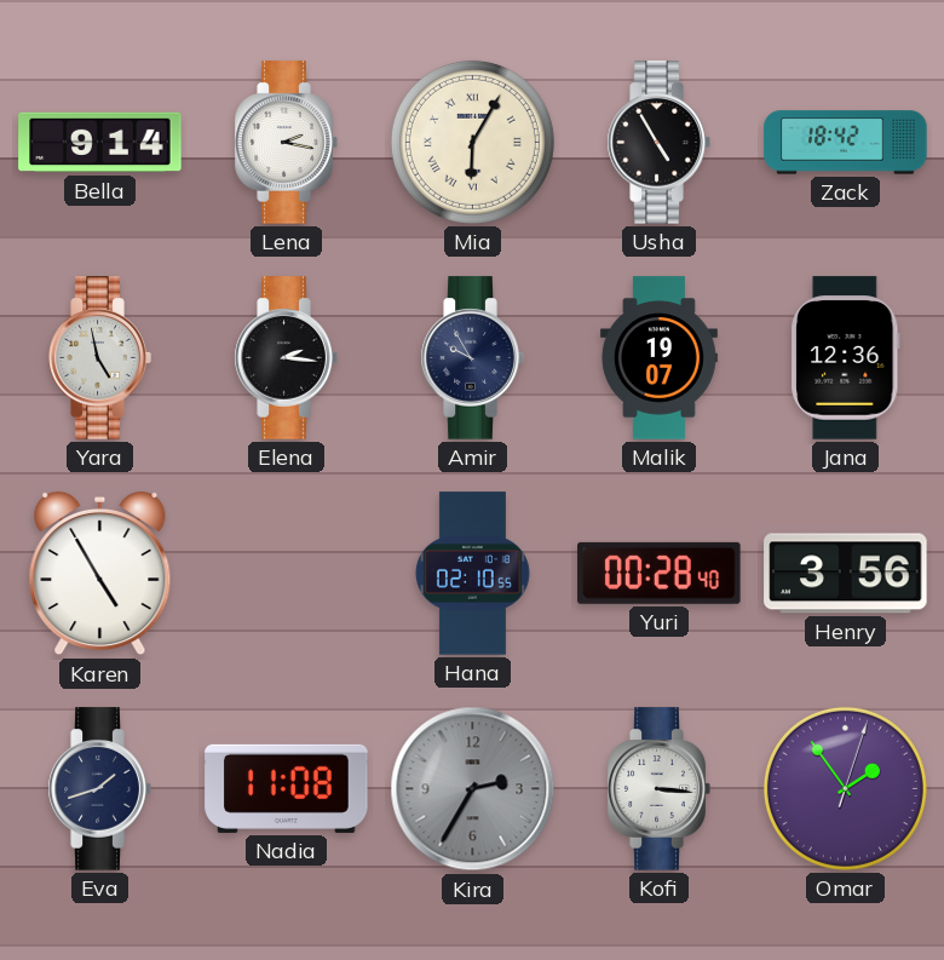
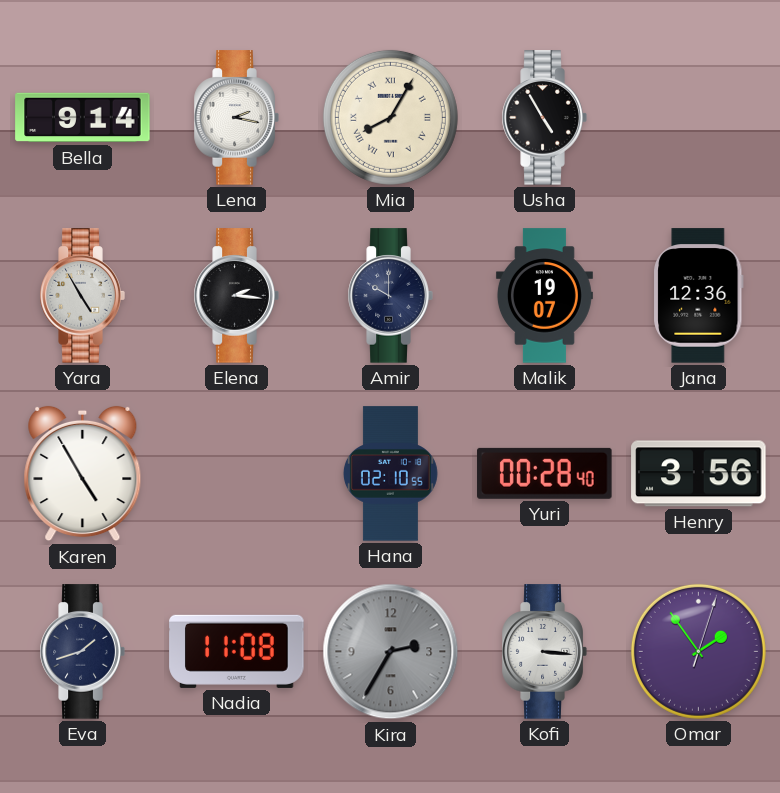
Mia: 6:05 -> 8:05
Zack: 18:42 -> none
Yara: 4:58 -> 4:55
Amir: 9:55 -> 10:00
